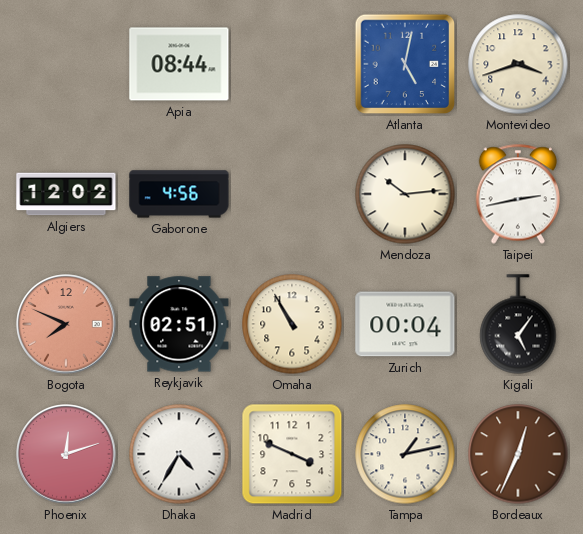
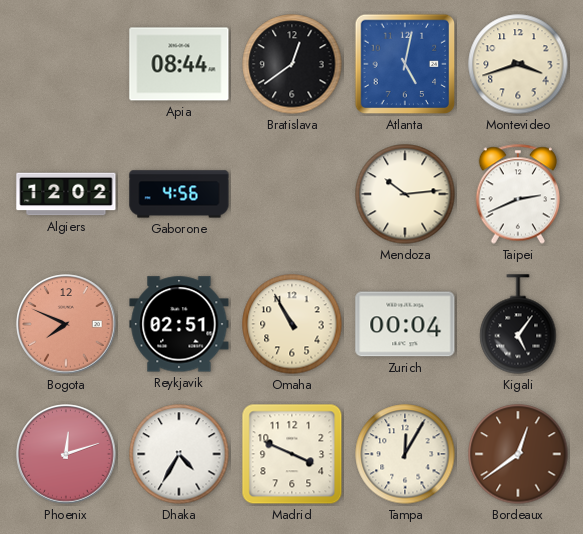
Bratislava: none -> 12:39
Taipei: 2:43 -> 2:41
Tampa: 1:13 -> 12:05
Bordeaux: 12:34 -> 12:39
